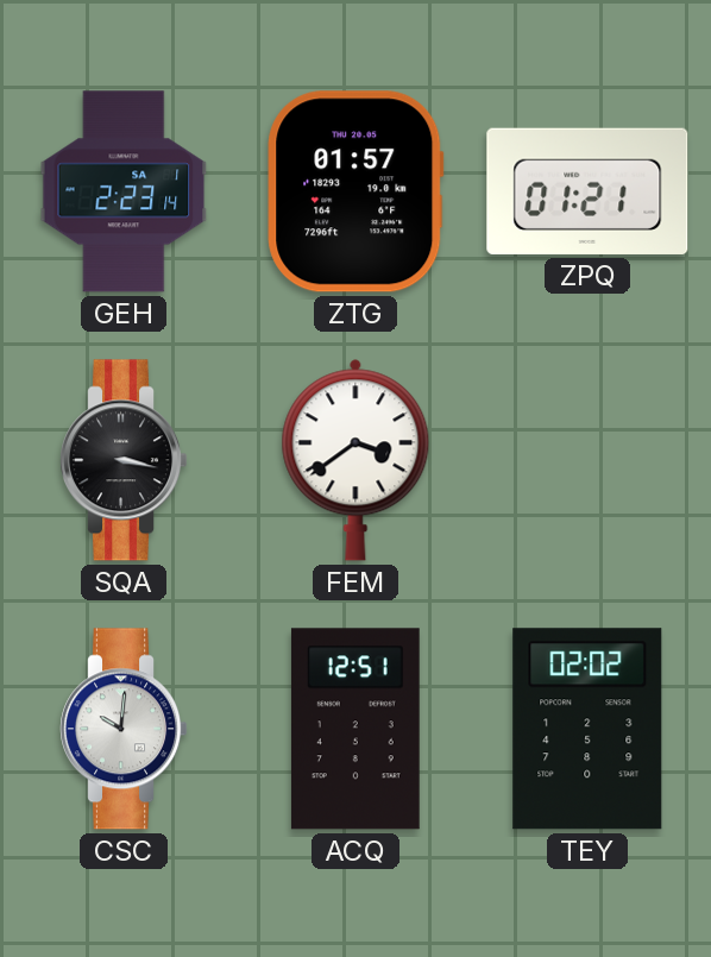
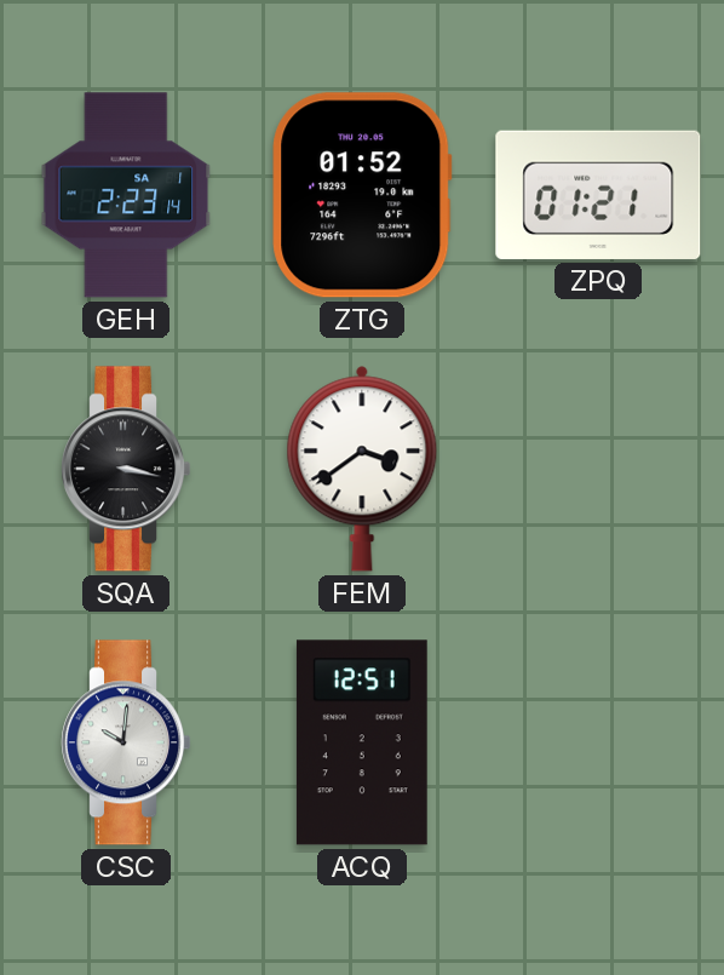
ZTG: 01:57 -> 01:52
TEY: 02:02 -> none
